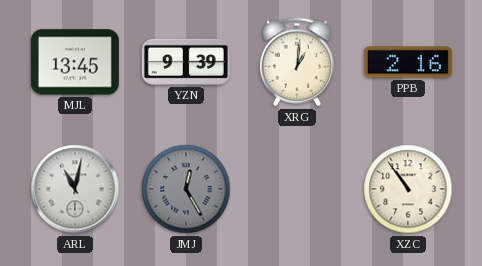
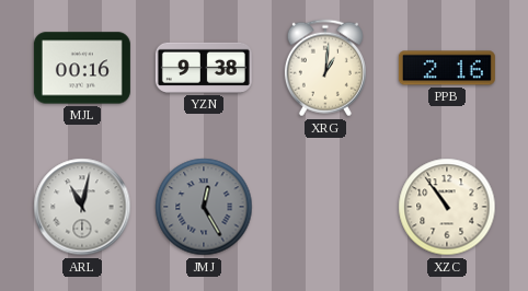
MJL: 13:45 -> 00:16
YZN: 9:39 -> 9:38
